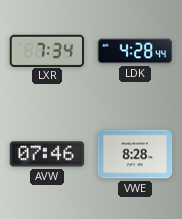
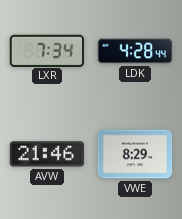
AVW: 07:46 -> 21:46
VWE: 8:28 -> 8:29
